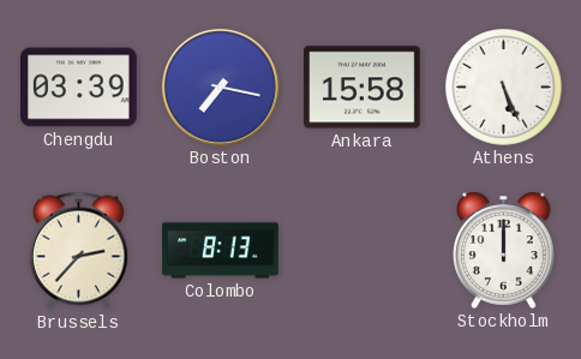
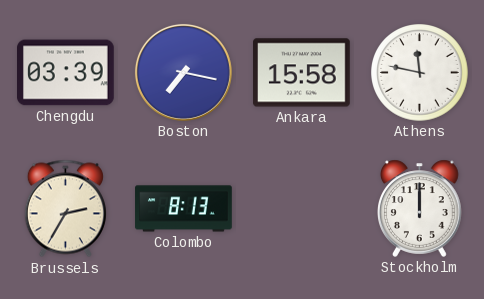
Athens: 5:26 -> 11:47
Brussels: 2:37 -> 2:35
